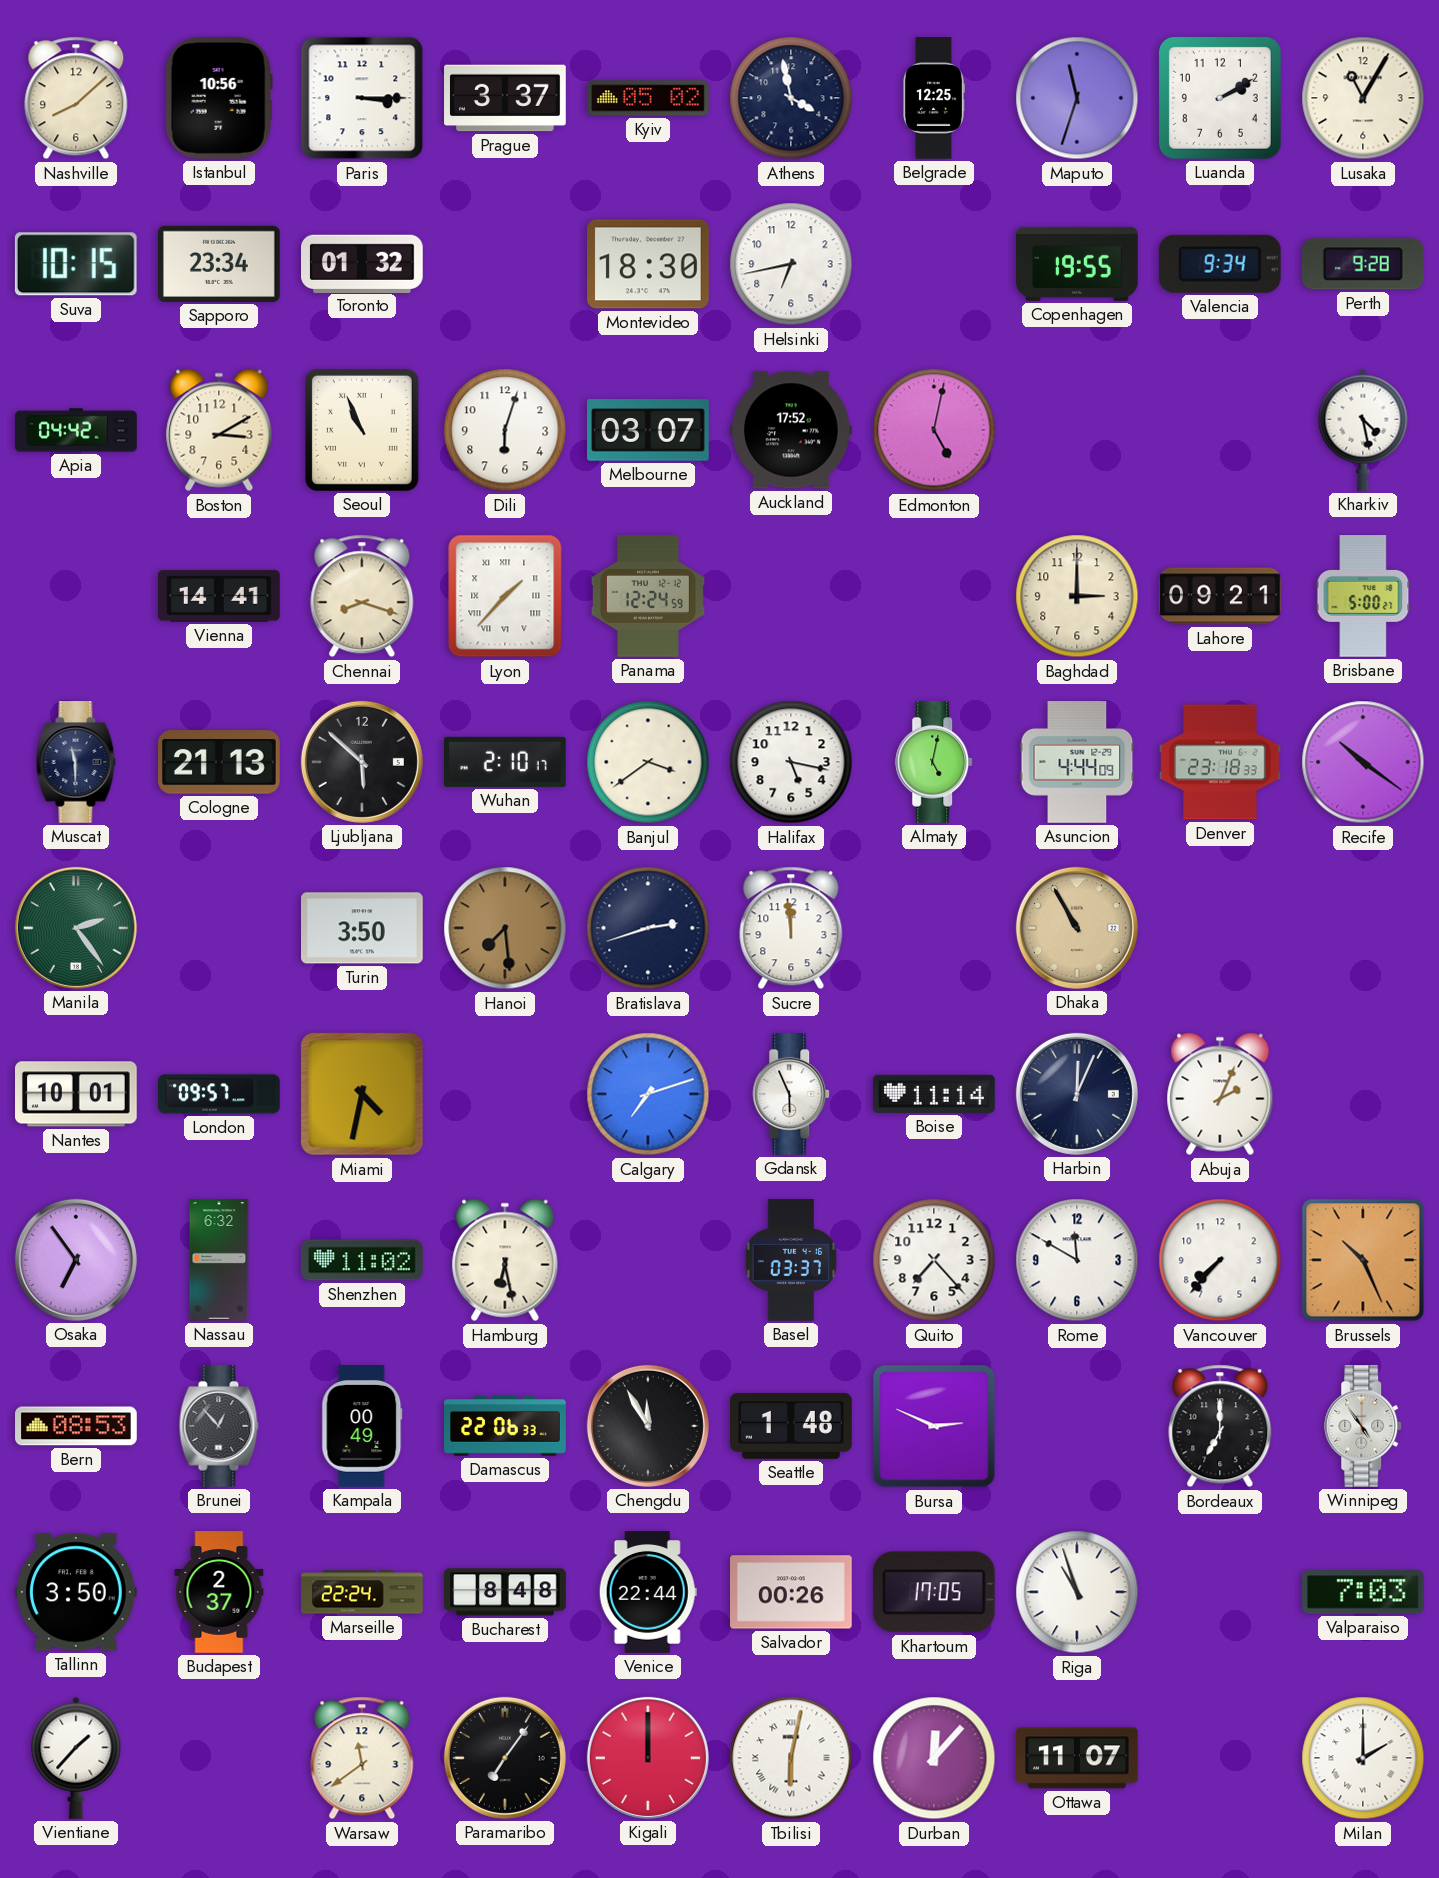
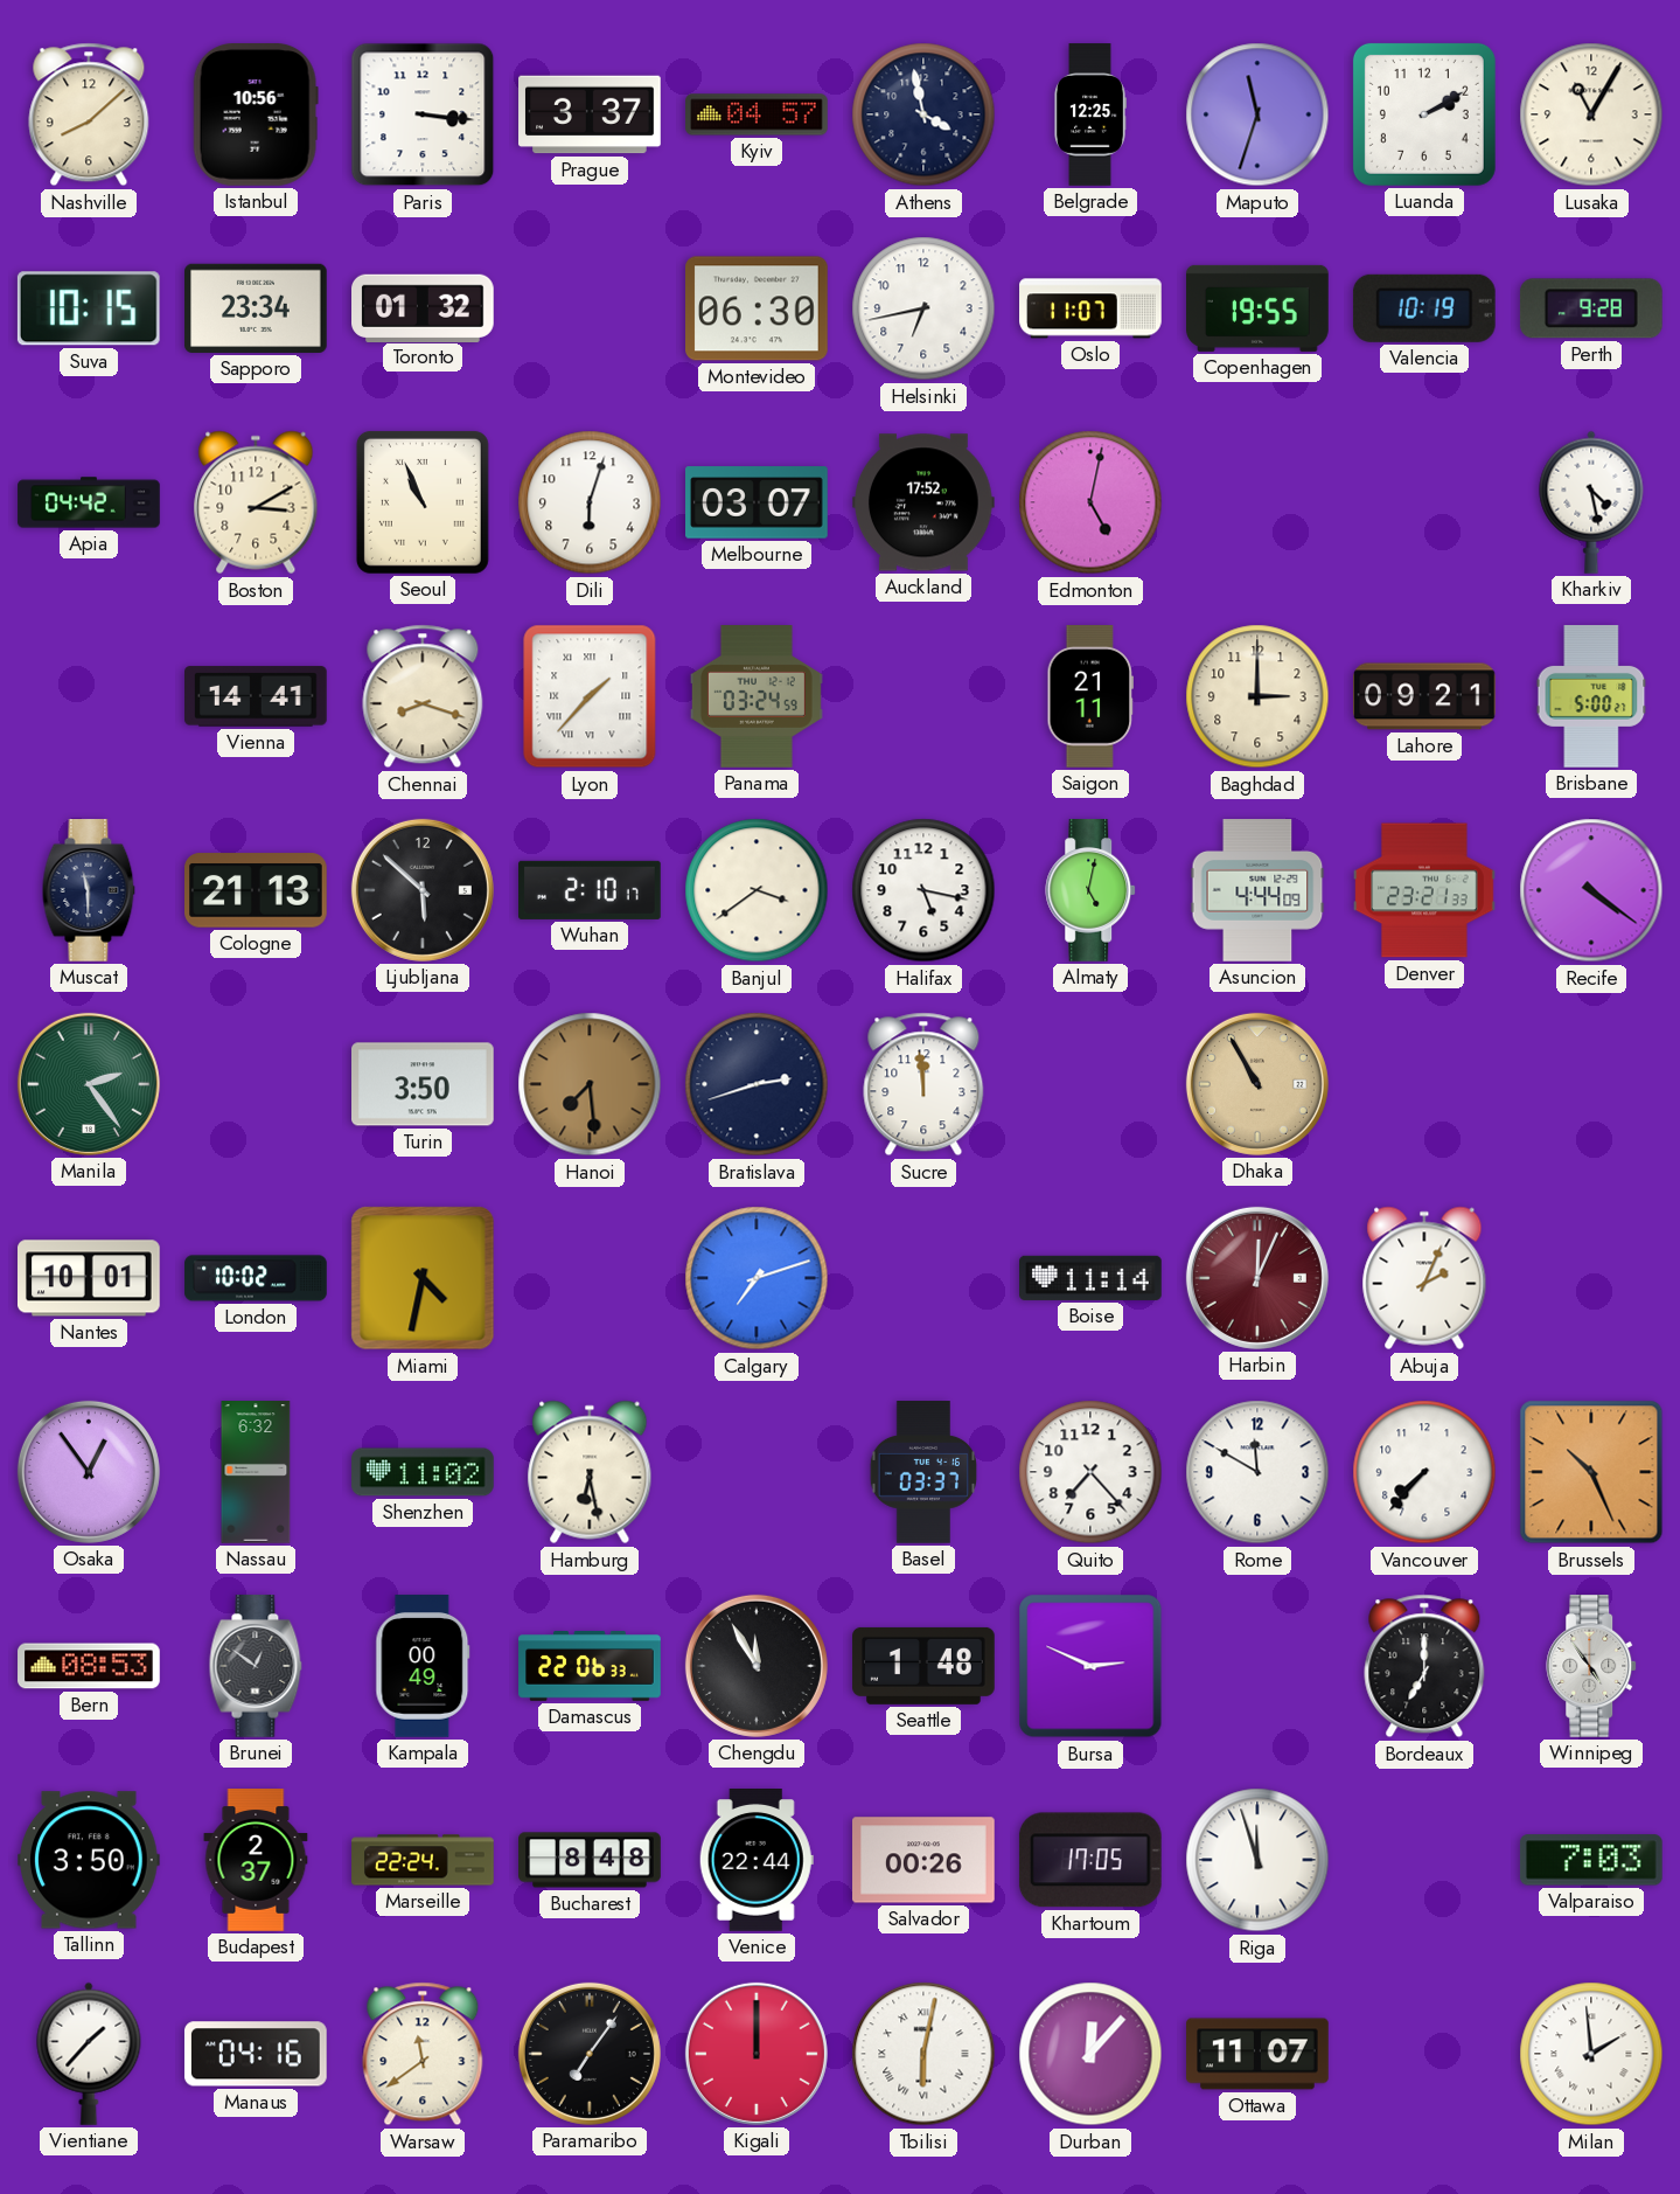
Paris: 3:15 -> 3:16
Kyiv: 05:02 -> 04:57
Montevideo: 18:30 -> 06:30
Oslo: none -> 11:07
Valencia: 9:34 -> 10:19
Panama: 12:24 -> 03:24
Saigon: none -> 21:11
Denver: 23:18 -> 23:21
Recife: 10:21 -> 4:21
London: 09:57 -> 10:02
Gdansk: 5:56 -> none
Harbin dial: navy -> burgundy
Osaka: 6:54 -> 12:54
Brunei: 12:53 -> 12:51
Riga: 10:57 -> 11:57
Manaus: none -> 04:16
Milan: 2:00 -> 1:59
